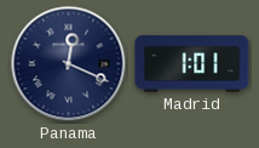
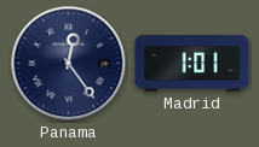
Panama: 12:19 -> 12:24
